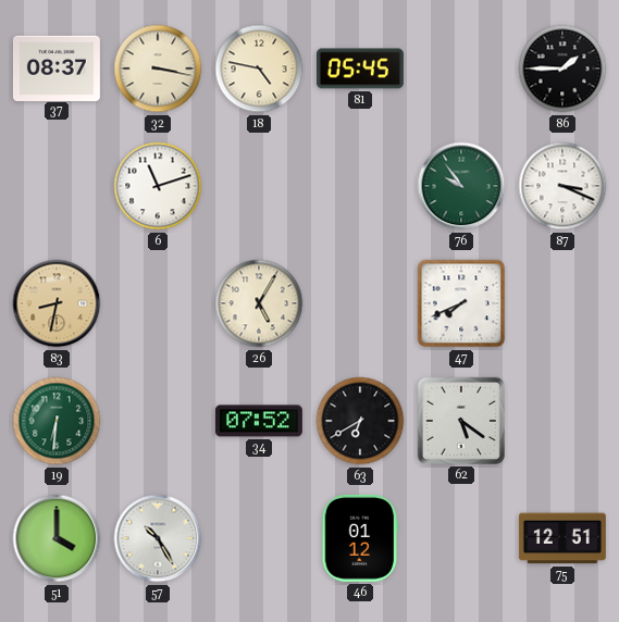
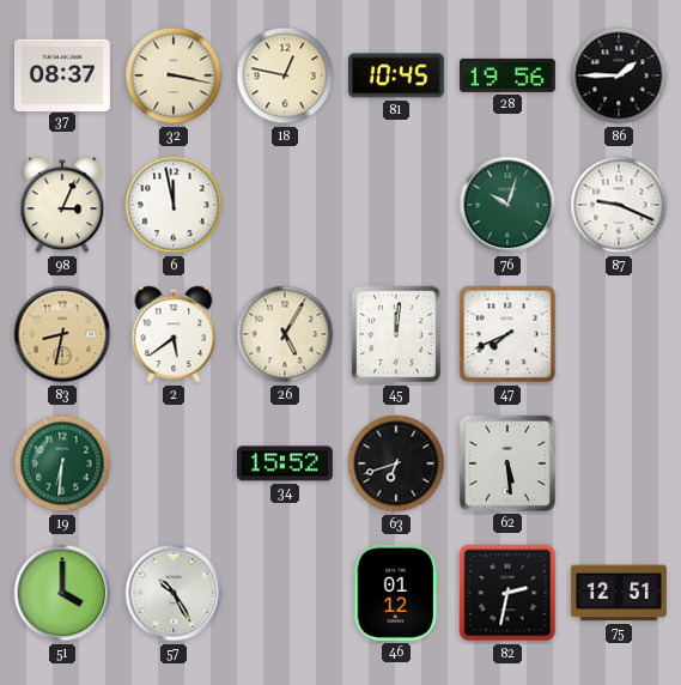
18: 4:47 -> 12:47
81: 05:45 -> 10:45
28: none -> 19:56
98: none -> 3:04
6: 11:12 -> 11:58
76: 9:54 -> 10:03
87: 3:19 -> 9:19
2: none -> 5:39
45: none -> 12:01
34: 07:52 -> 15:52
63: 6:40 -> 6:42
62: 5:21 -> 5:29
82: none -> 2:32
